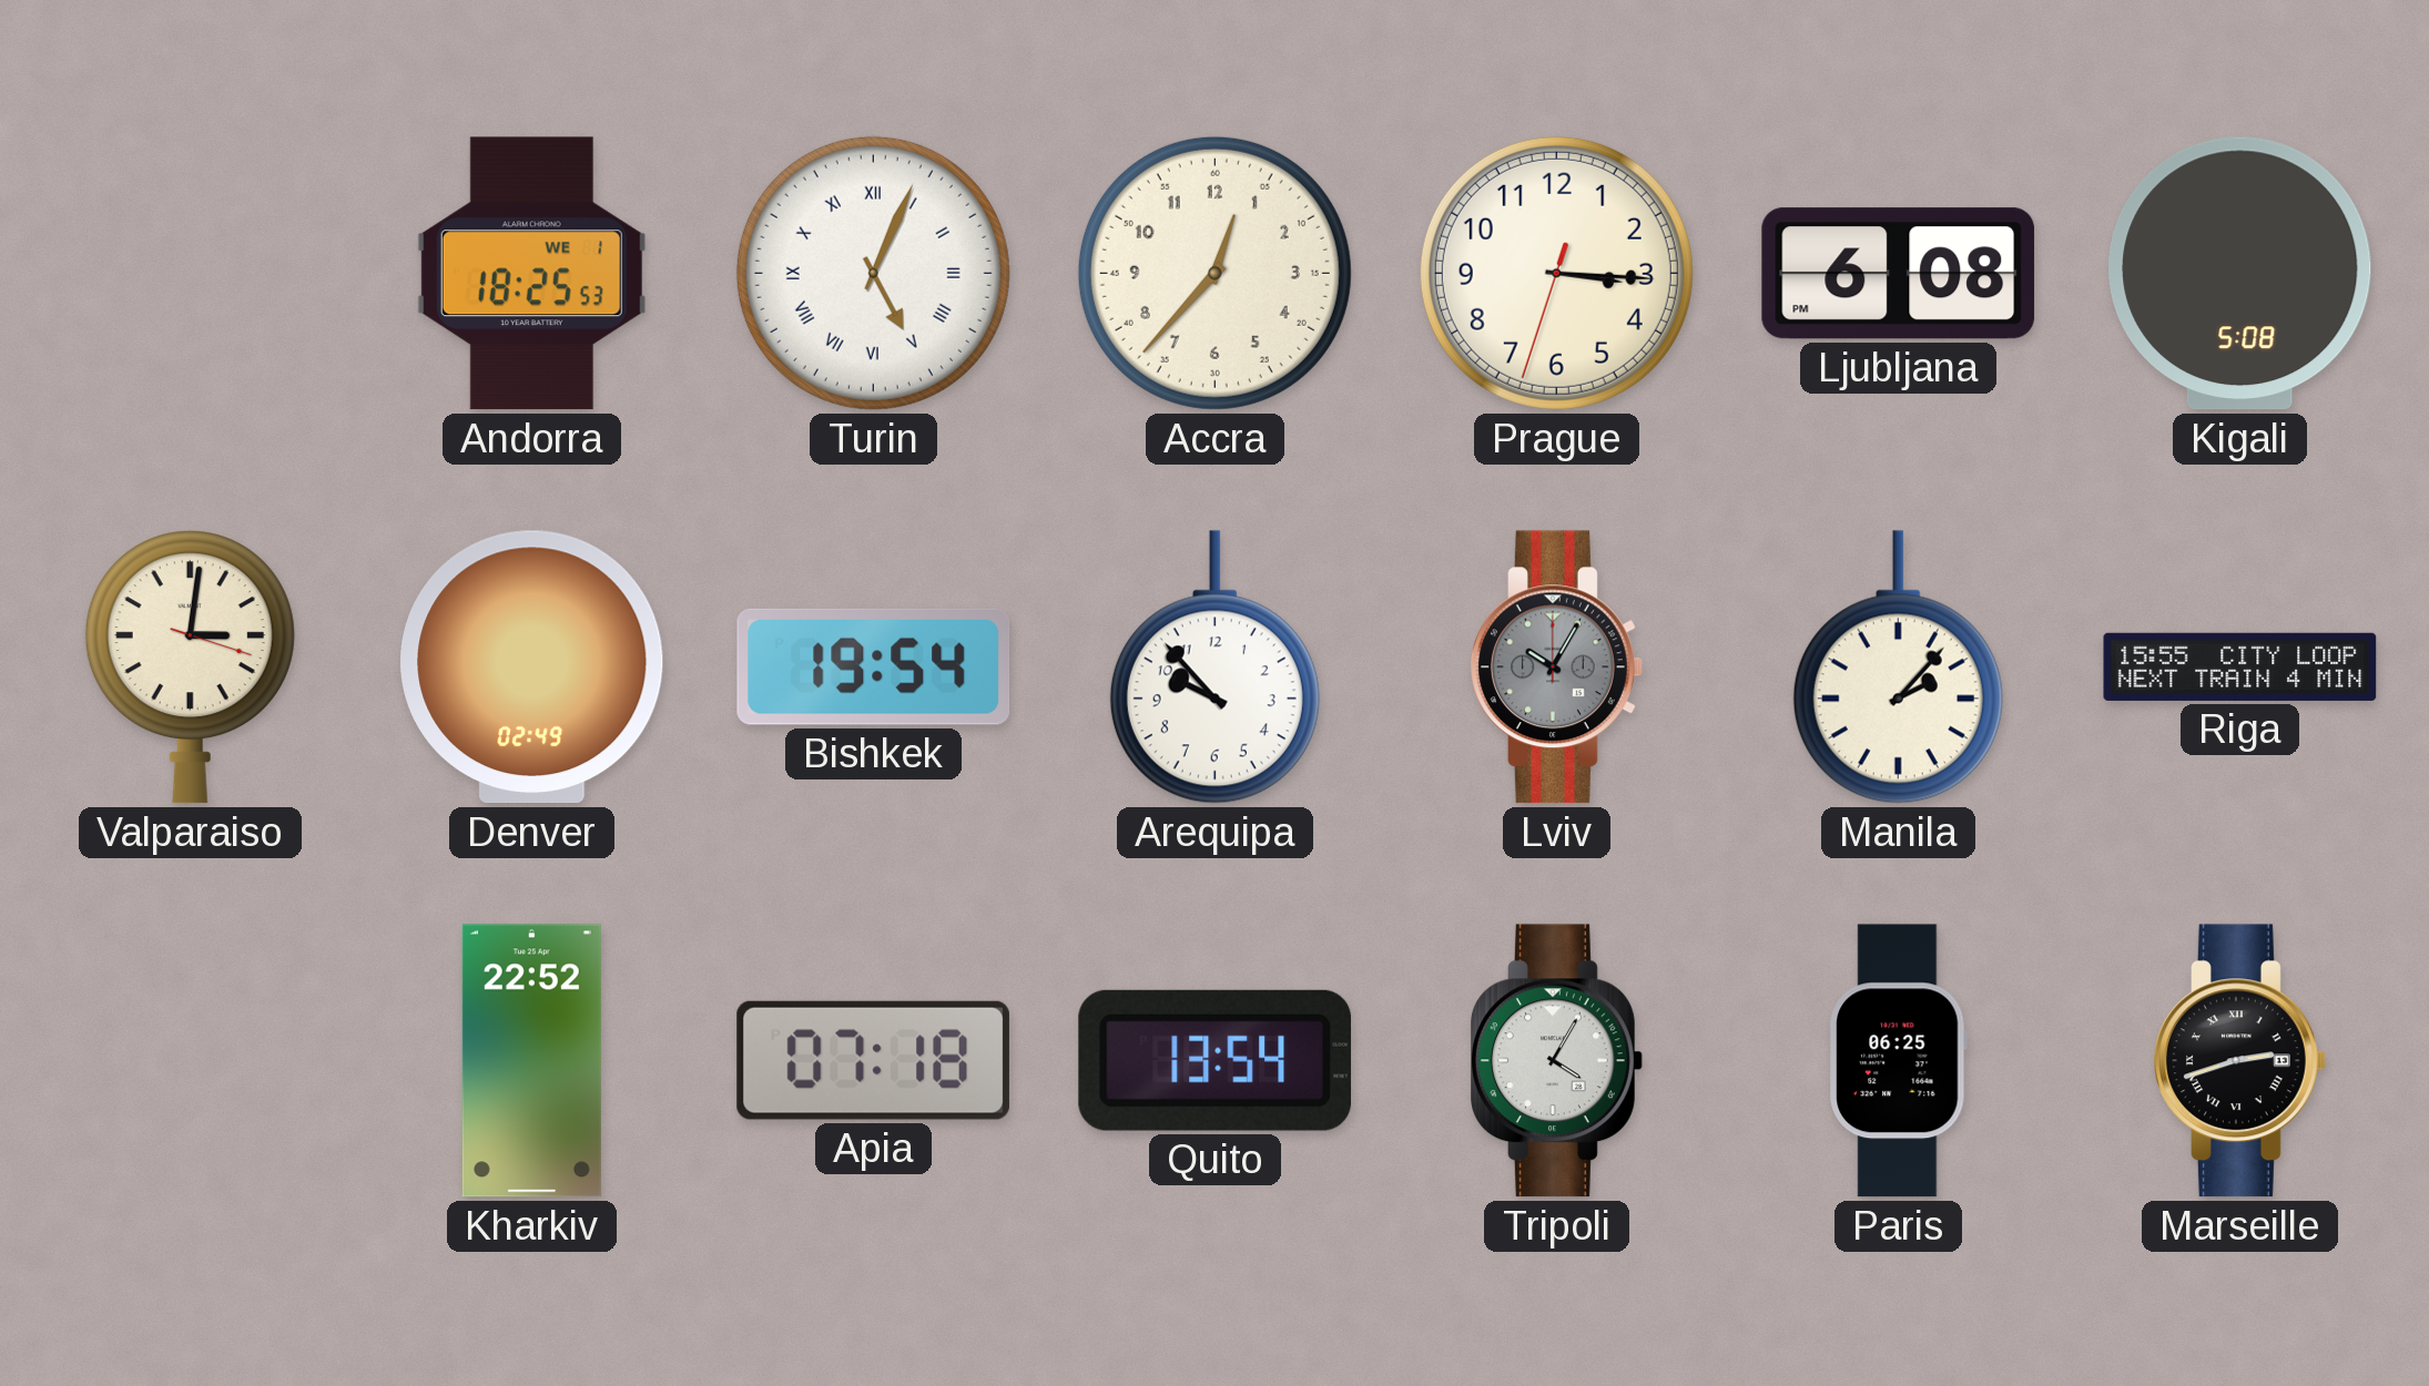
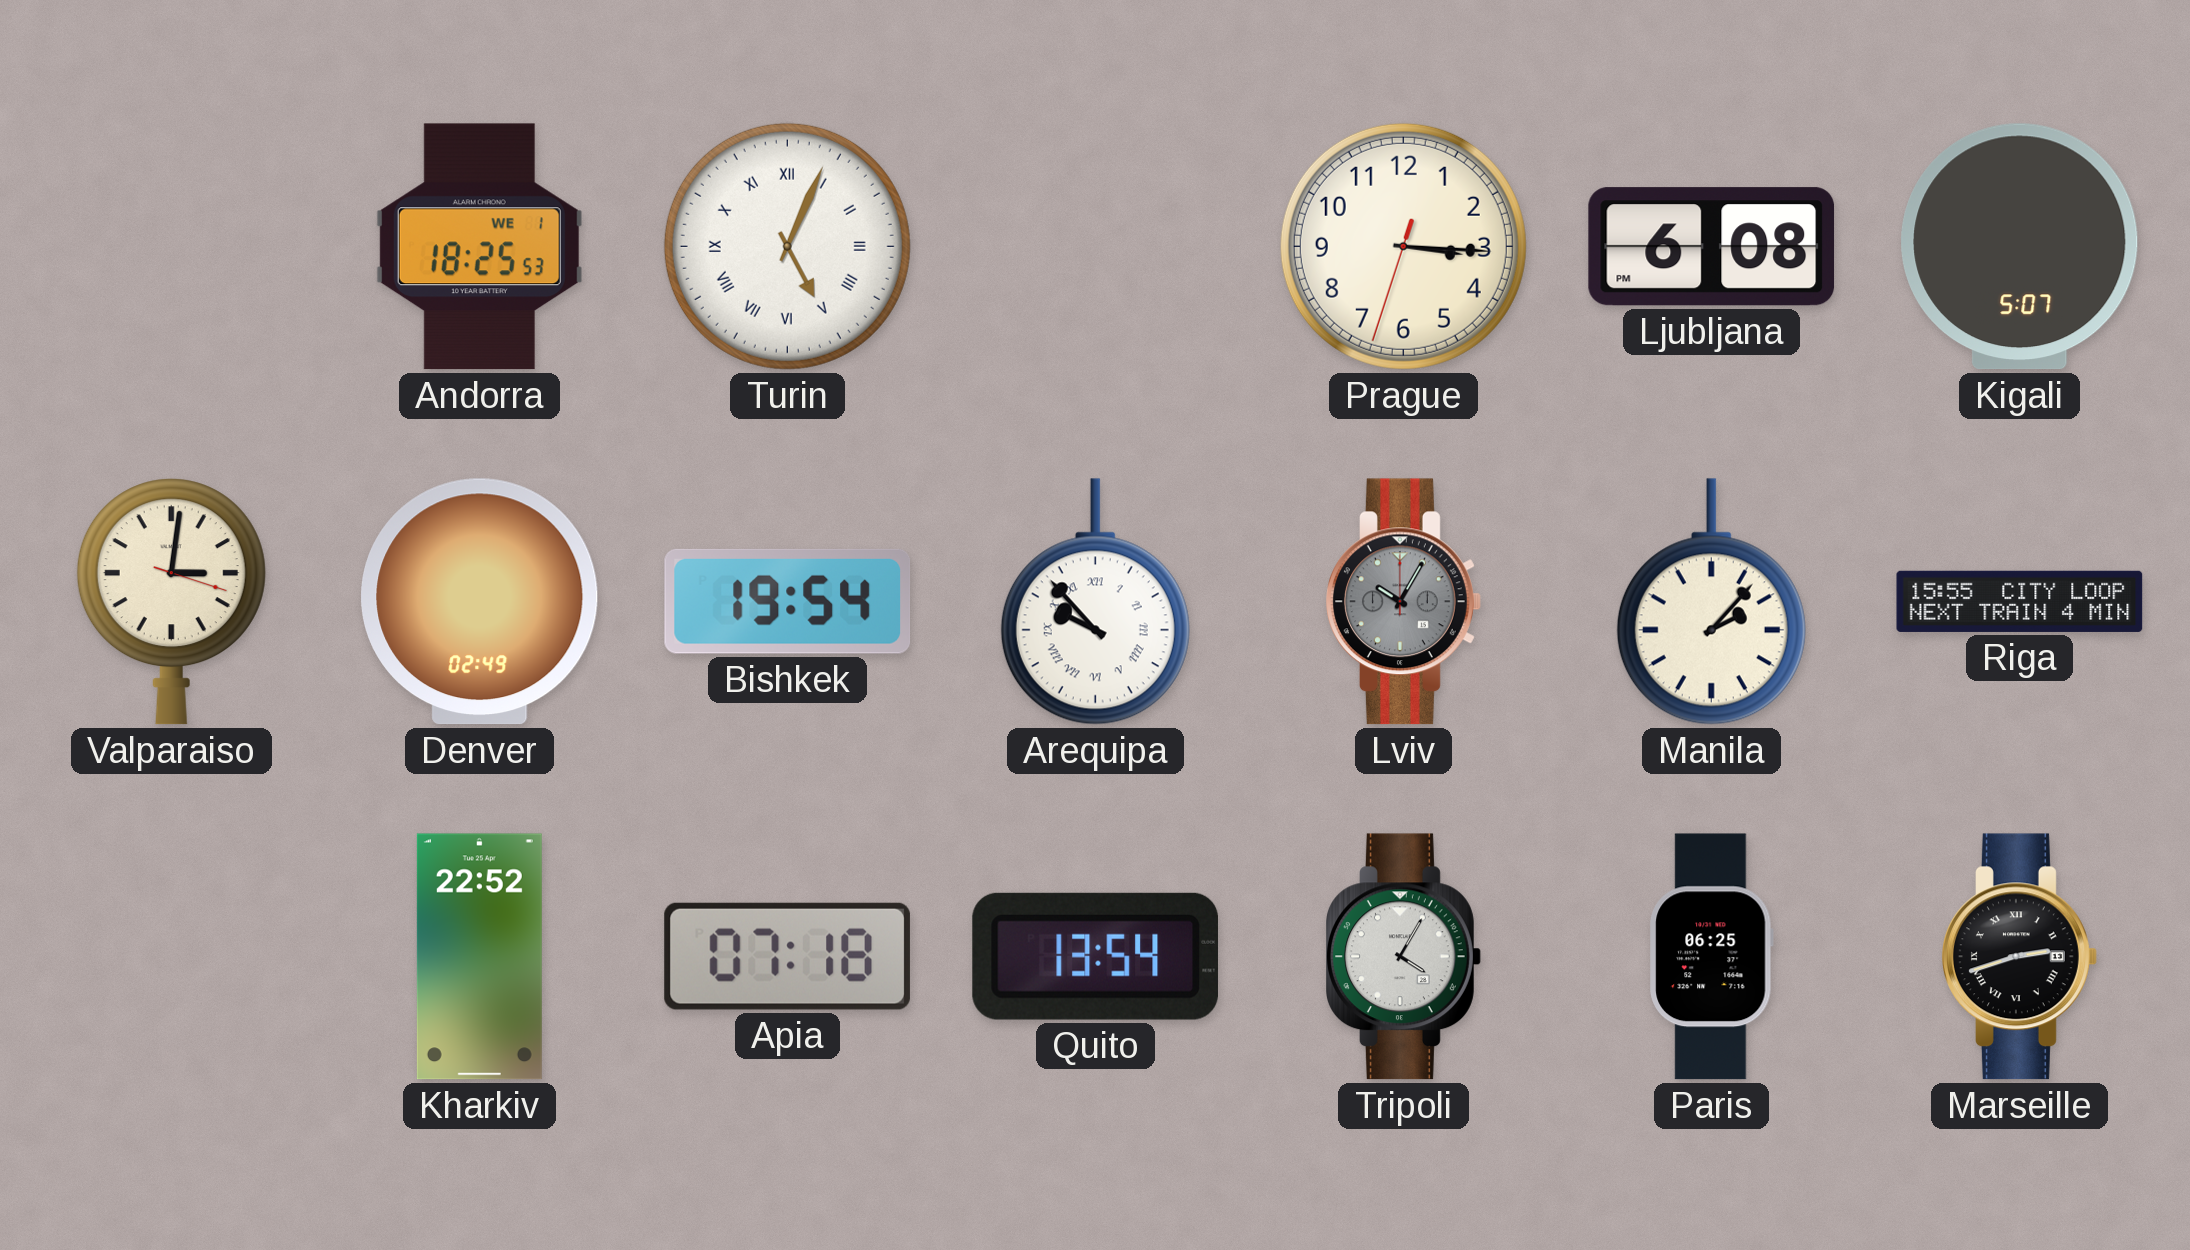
Accra: 12:37 -> none
Kigali: 5:08 -> 5:07
Arequipa numerals: Arabic -> Roman
